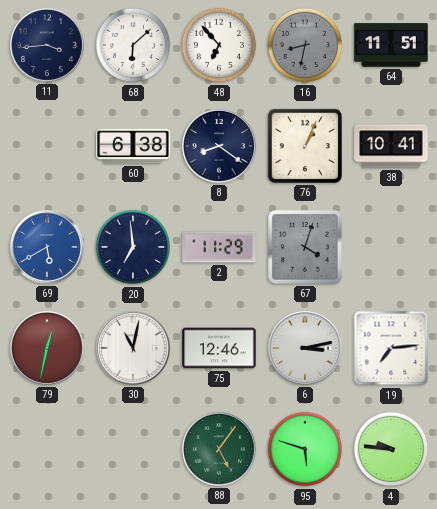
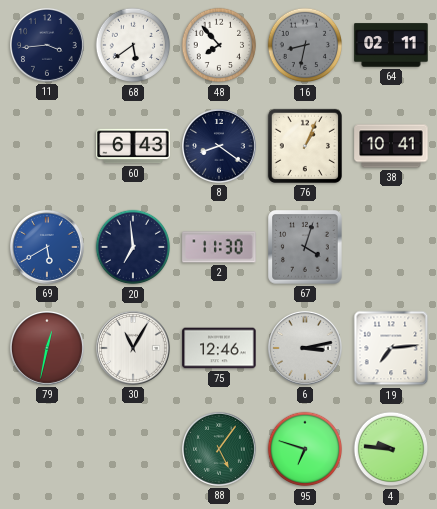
68: 6:08 -> 5:39
48: 6:53 -> 7:53
64: 11:51 -> 02:11
60: 6:38 -> 6:43
2: 11:29 -> 11:30
30: 11:02 -> 11:05
95: 5:48 -> 6:48
